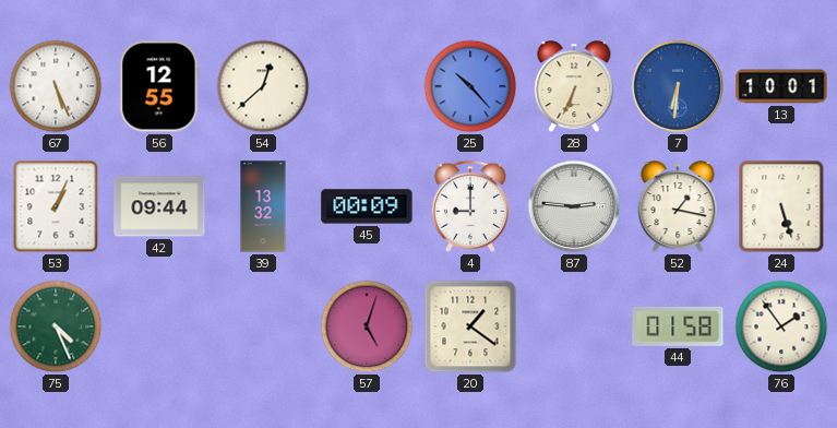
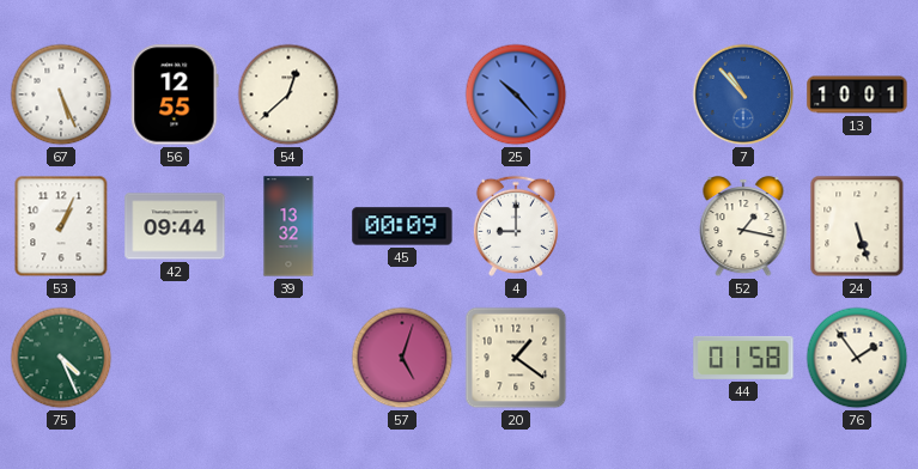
28: 6:34 -> none
7: 6:31 -> 10:53
87: 2:46 -> none
